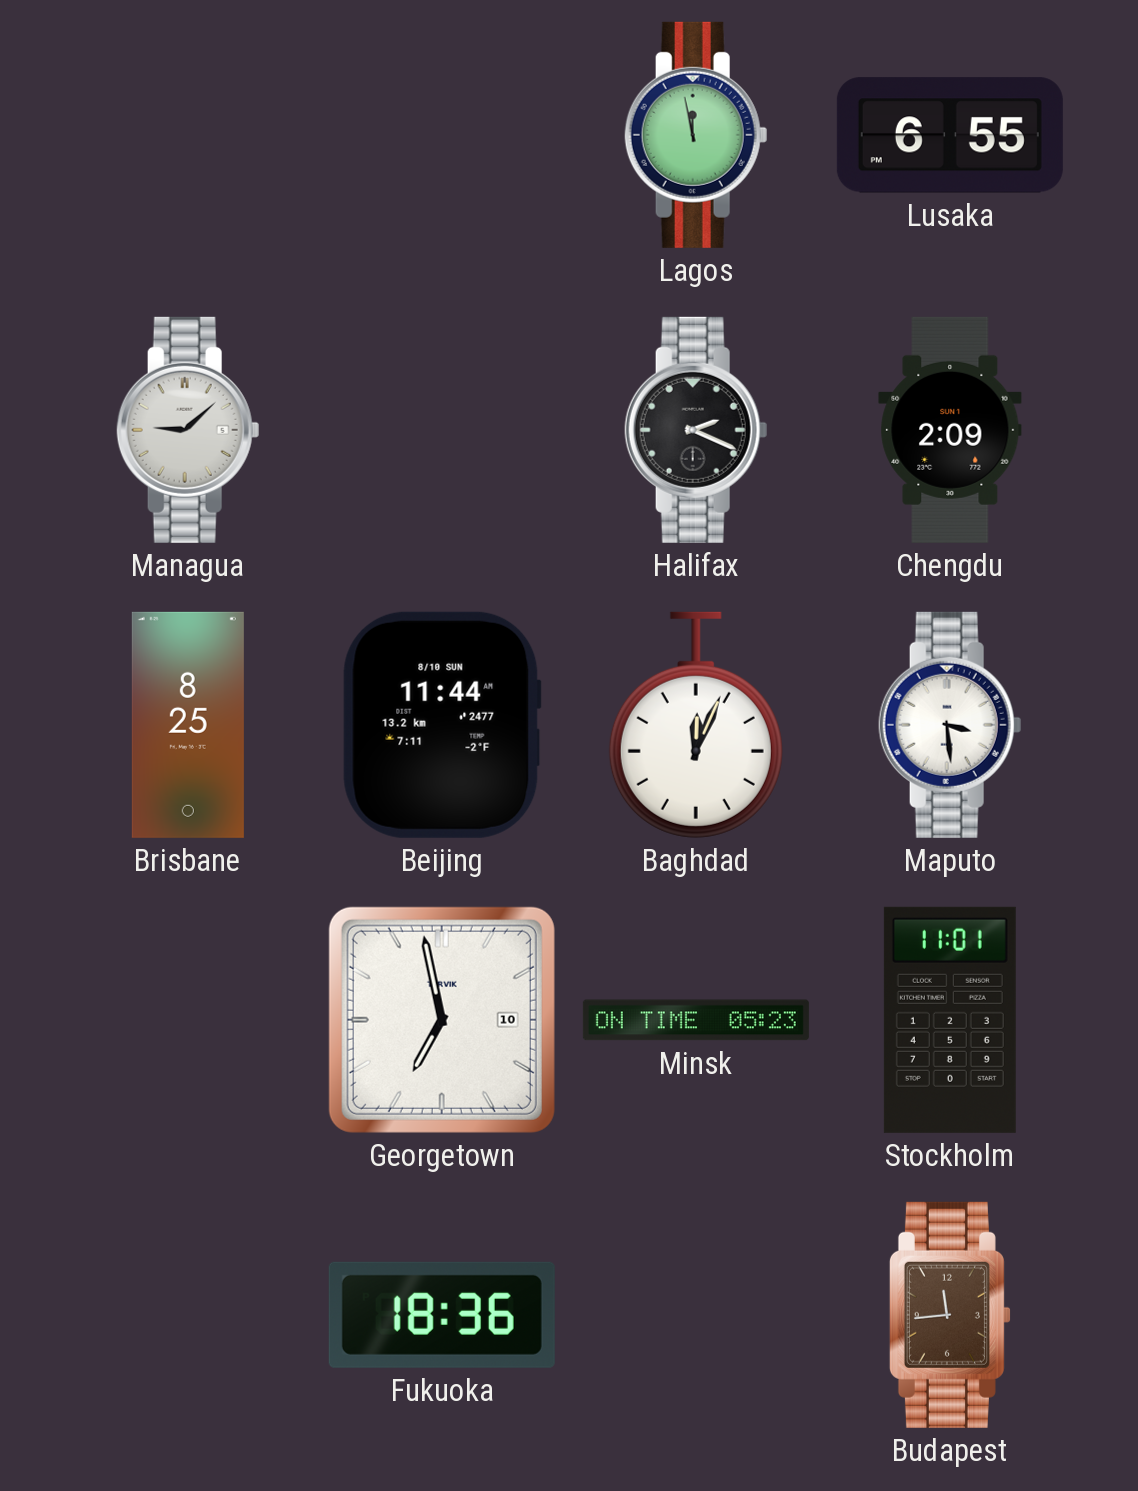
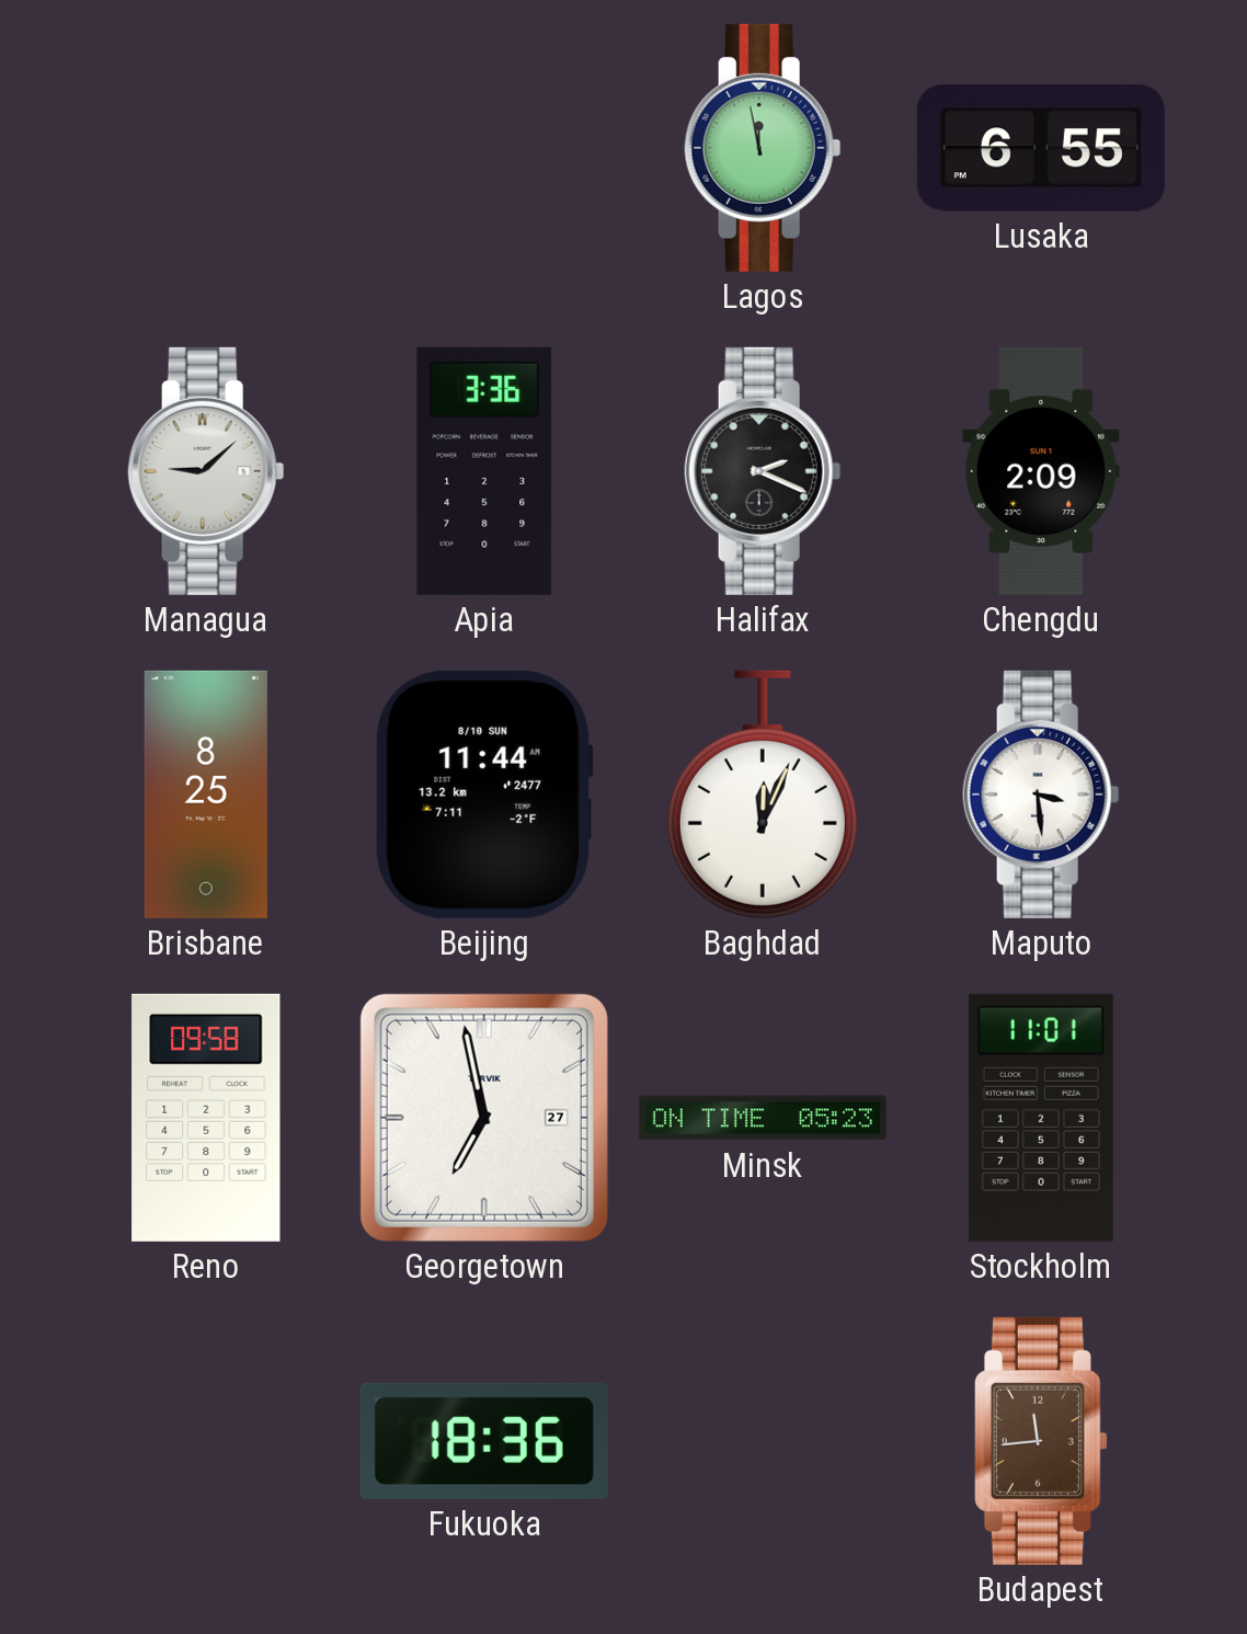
Apia: none -> 3:36
Reno: none -> 09:58
Georgetown date: 10 -> 27
